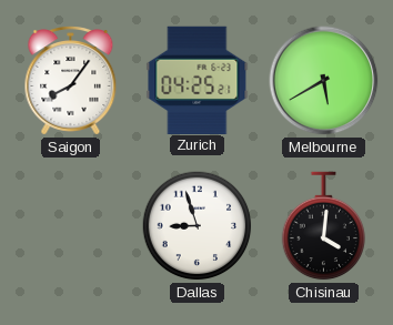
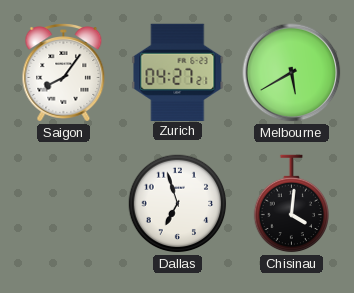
Zurich: 04:25 -> 04:27
Dallas: 8:57 -> 6:57
